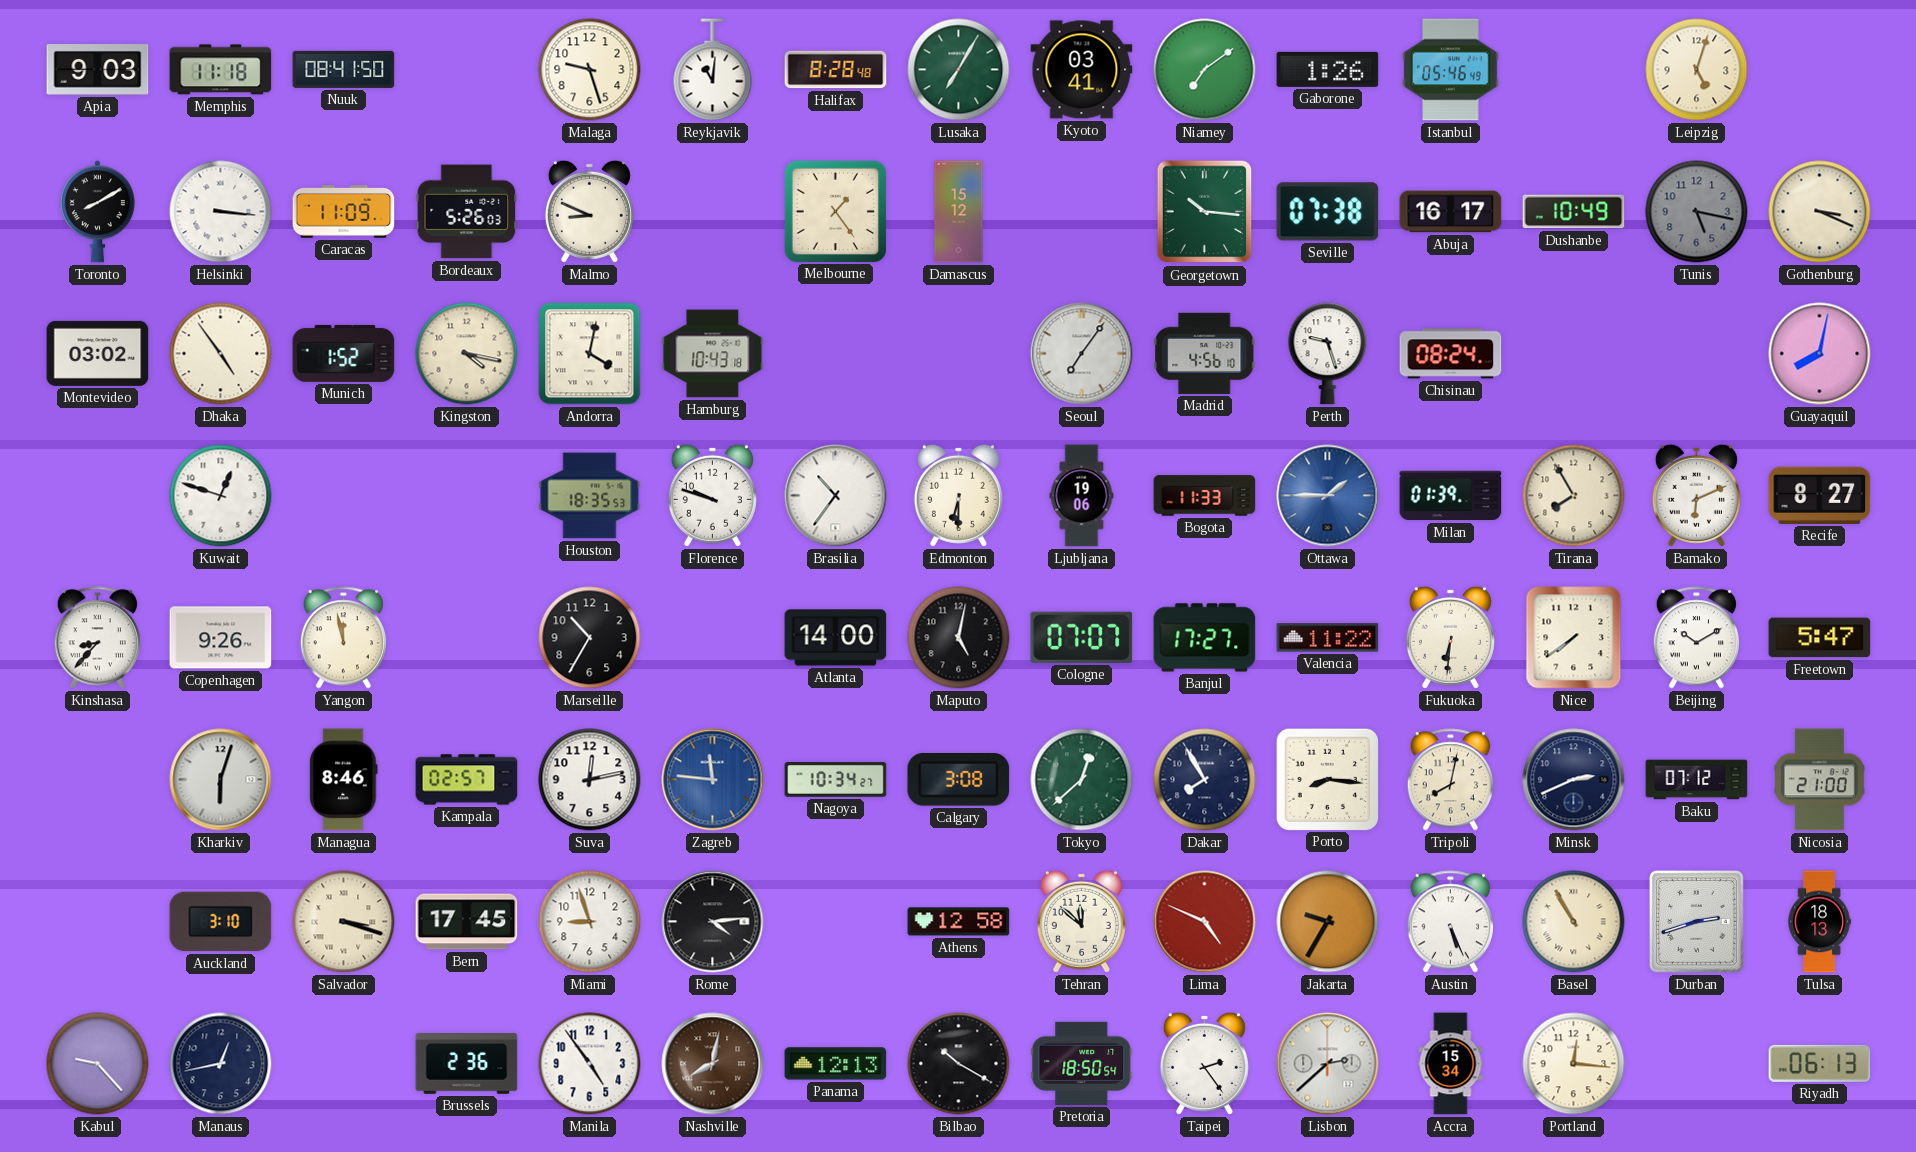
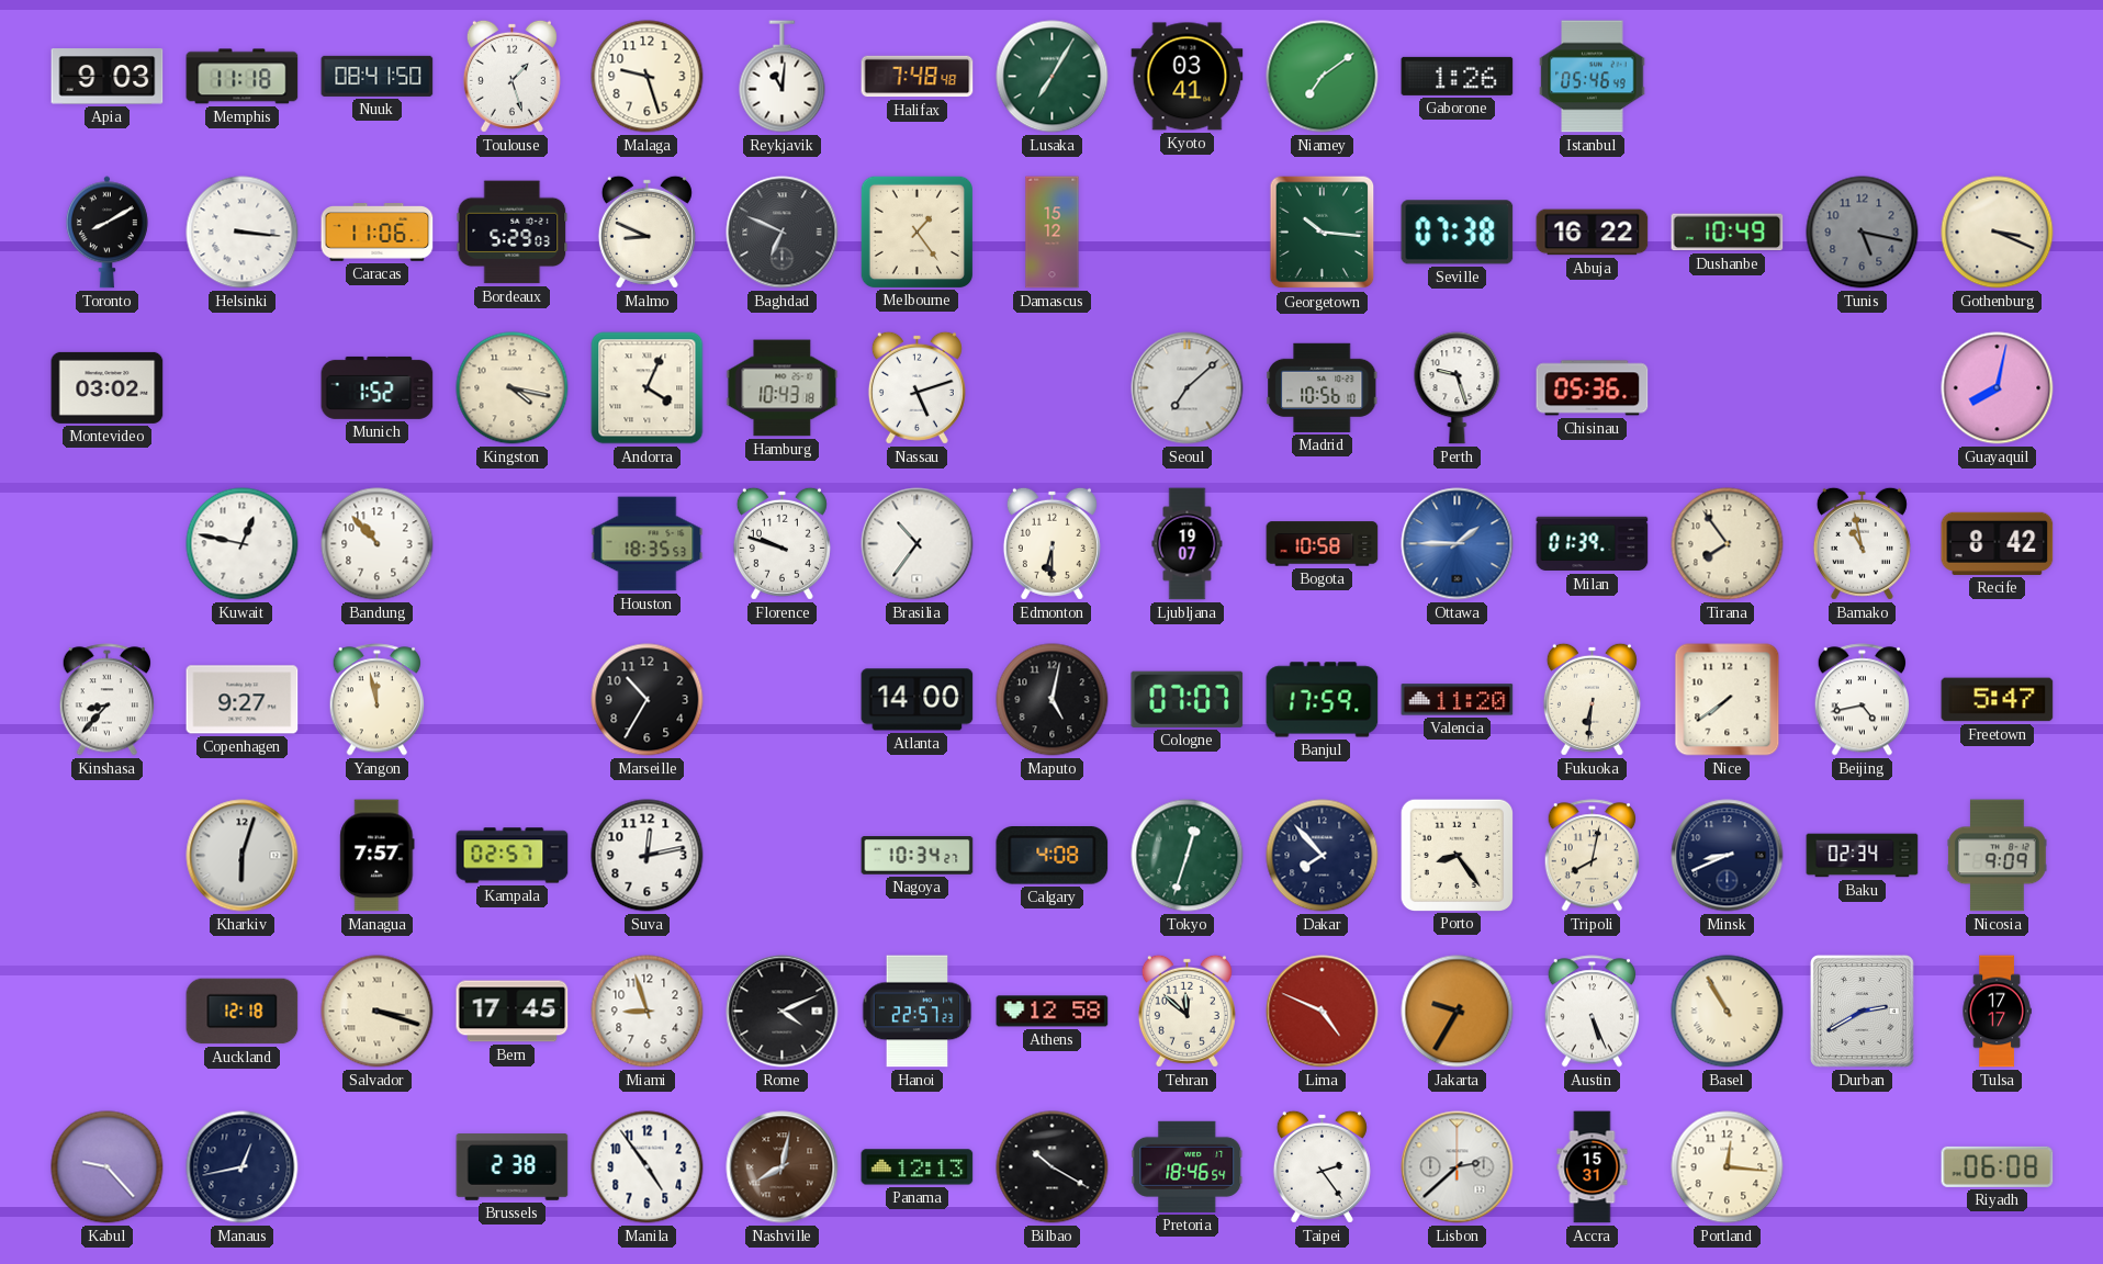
Toulouse: none -> 1:27
Halifax: 8:28 -> 7:48
Leipzig: 5:03 -> none
Caracas: 11:09 -> 11:06
Bordeaux: 5:26 -> 5:29
Baghdad: none -> 6:49
Abuja: 16:17 -> 16:22
Dhaka: 4:54 -> none
Andorra: 4:02 -> 4:04
Nassau: none -> 5:12
Seoul: 7:06 -> 7:08
Madrid: 4:56 -> 10:56
Chisinau: 08:24 -> 05:36
Kuwait: 12:48 -> 12:47
Bandung: none -> 10:53
Ljubljana: 19:06 -> 19:07
Bogota: 11:33 -> 10:58
Tirana: 7:55 -> 7:54
Bamako: 6:11 -> 10:58
Recife: 8:27 -> 8:42
Copenhagen: 9:26 -> 9:27
Banjul: 17:27 -> 17:59
Valencia: 11:22 -> 11:20
Beijing: 10:10 -> 4:43
Managua: 8:46 -> 7:57
Zagreb: 11:46 -> none
Calgary: 3:08 -> 4:08
Tokyo: 12:38 -> 12:33
Dakar: 7:55 -> 7:53
Porto: 8:16 -> 8:24
Minsk: 2:41 -> 8:41
Baku: 07:12 -> 02:34
Nicosia: 21:00 -> 9:09
Auckland: 3:10 -> 12:18
Rome: 4:14 -> 4:11
Hanoi: none -> 22:57
Durban: 2:42 -> 2:40
Tulsa: 18:13 -> 17:17
Brussels: 2:36 -> 2:38
Pretoria: 18:50 -> 18:46
Accra: 15:34 -> 15:31
Riyadh: 06:13 -> 06:08
